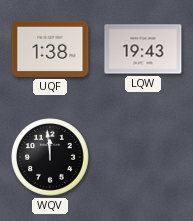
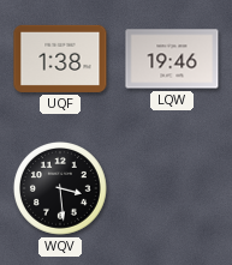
LQW: 19:43 -> 19:46
WQV: 11:59 -> 3:29
